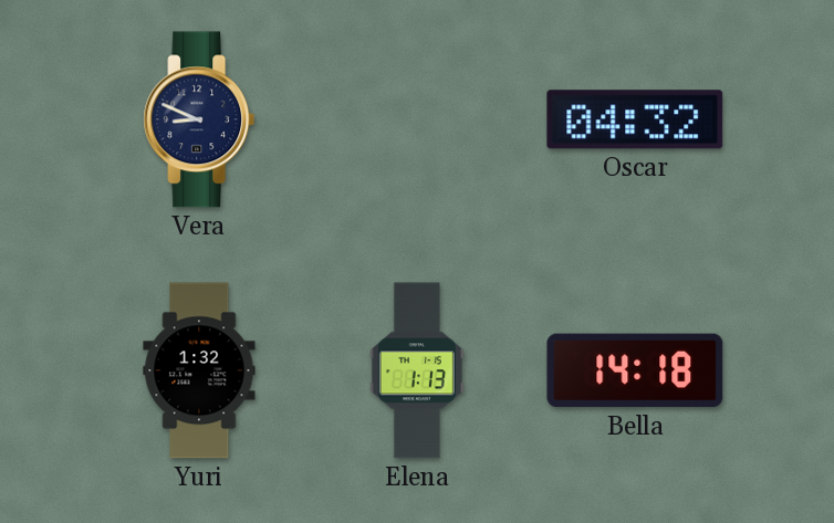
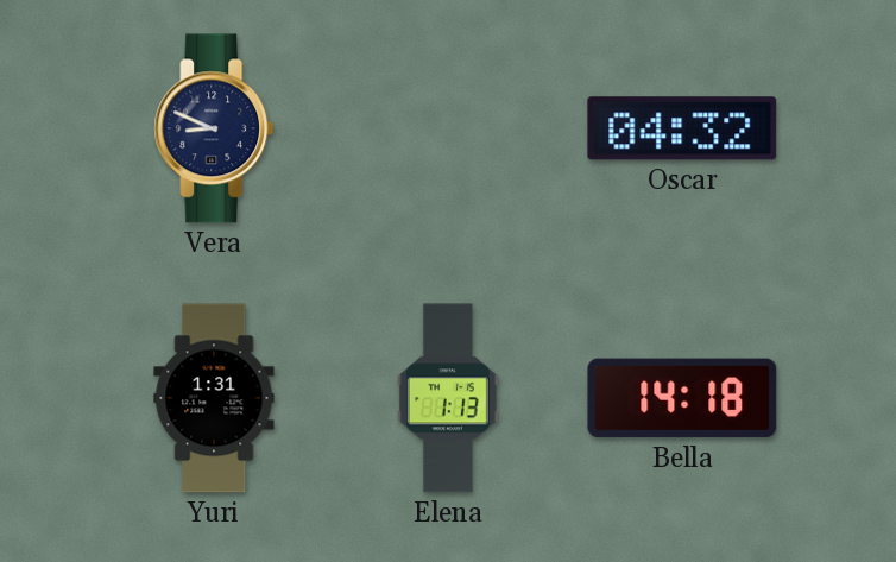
Yuri: 1:32 -> 1:31
